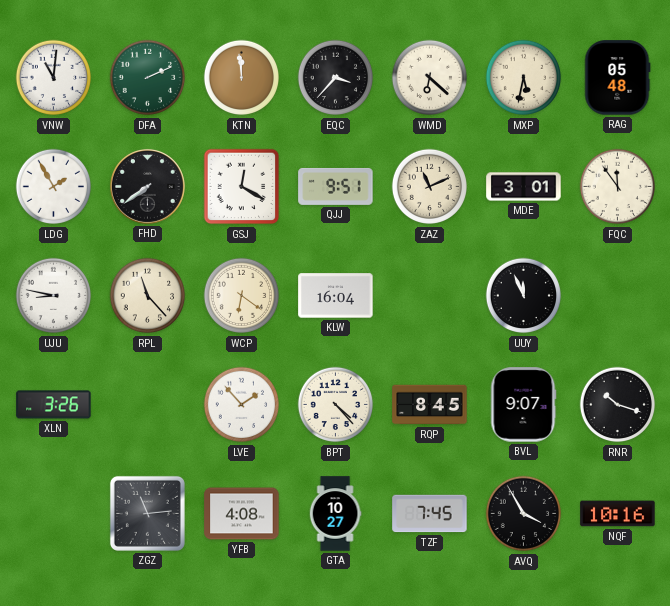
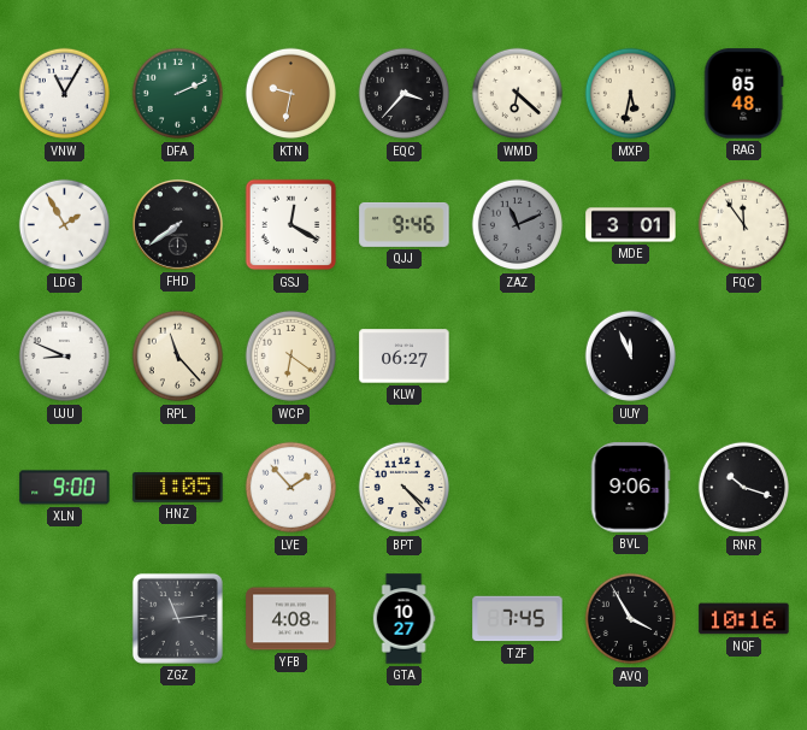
VNW: 11:01 -> 11:05
KTN: 11:59 -> 9:32
QJJ: 9:51 -> 9:46
ZAZ dial: cream -> grey
UJU: 8:47 -> 8:49
KLW: 16:04 -> 06:27
XLN: 3:26 -> 9:00
HNZ: none -> 1:05
RQP: 8:45 -> none
BVL: 9:07 -> 9:06
